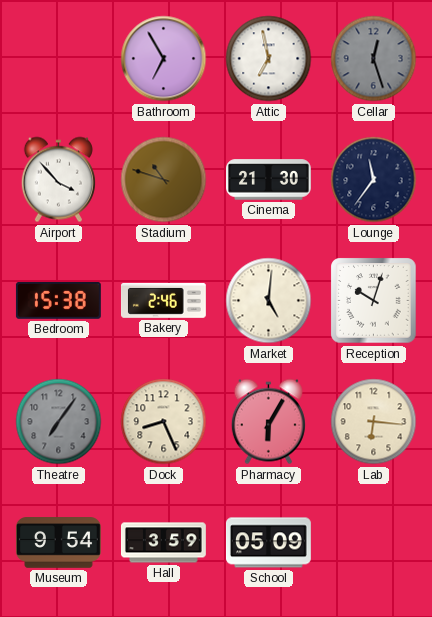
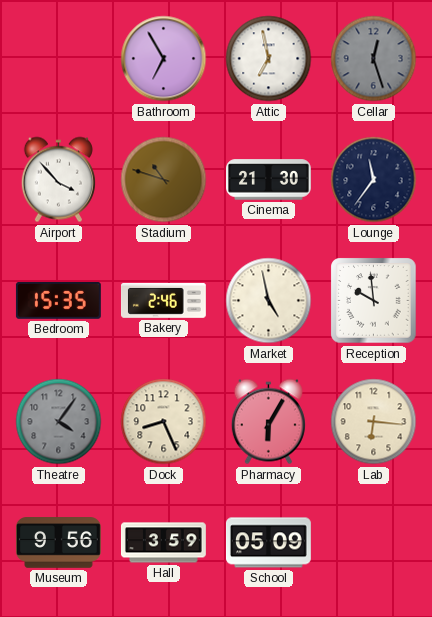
Bedroom: 15:38 -> 15:35
Market: 5:01 -> 4:58
Reception: 10:03 -> 9:59
Theatre: 7:06 -> 4:06
Museum: 9:54 -> 9:56
